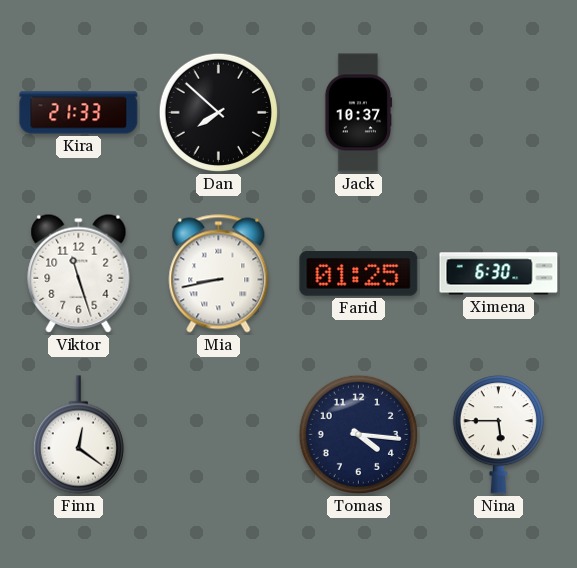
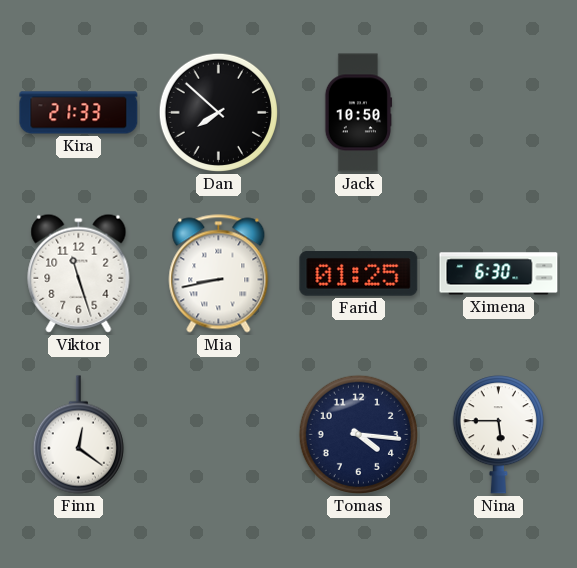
Jack: 10:37 -> 10:50
